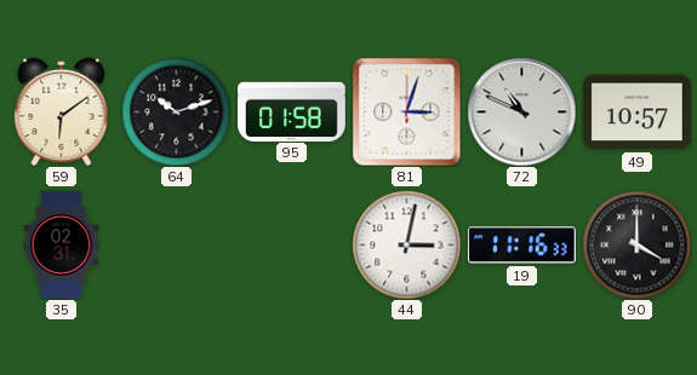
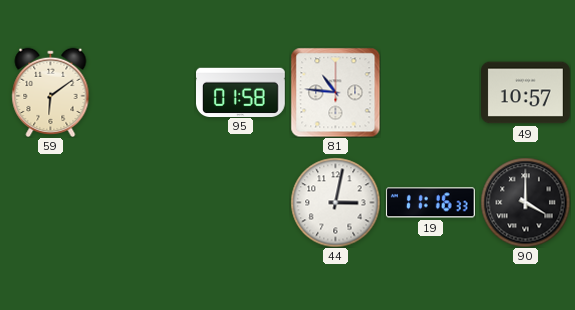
64: 10:12 -> none
81: 3:03 -> 10:46
72: 10:49 -> none
35: 02:31 -> none
